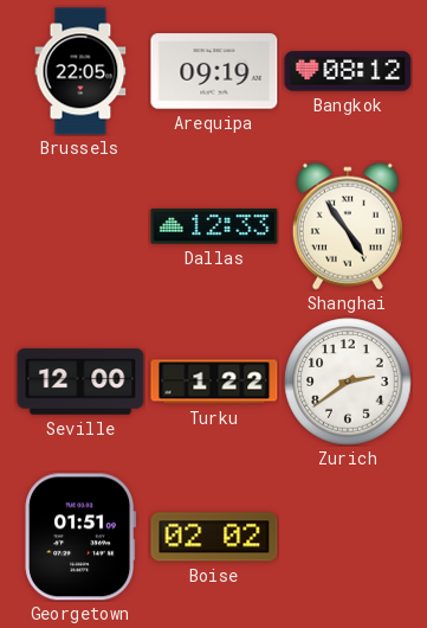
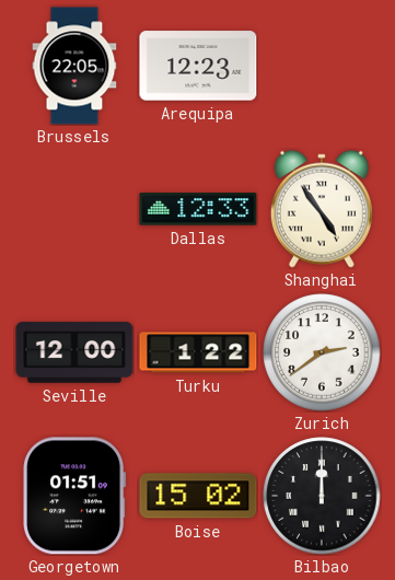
Arequipa: 09:19 -> 12:23
Bangkok: 08:12 -> none
Boise: 02:02 -> 15:02
Bilbao: none -> 12:00
